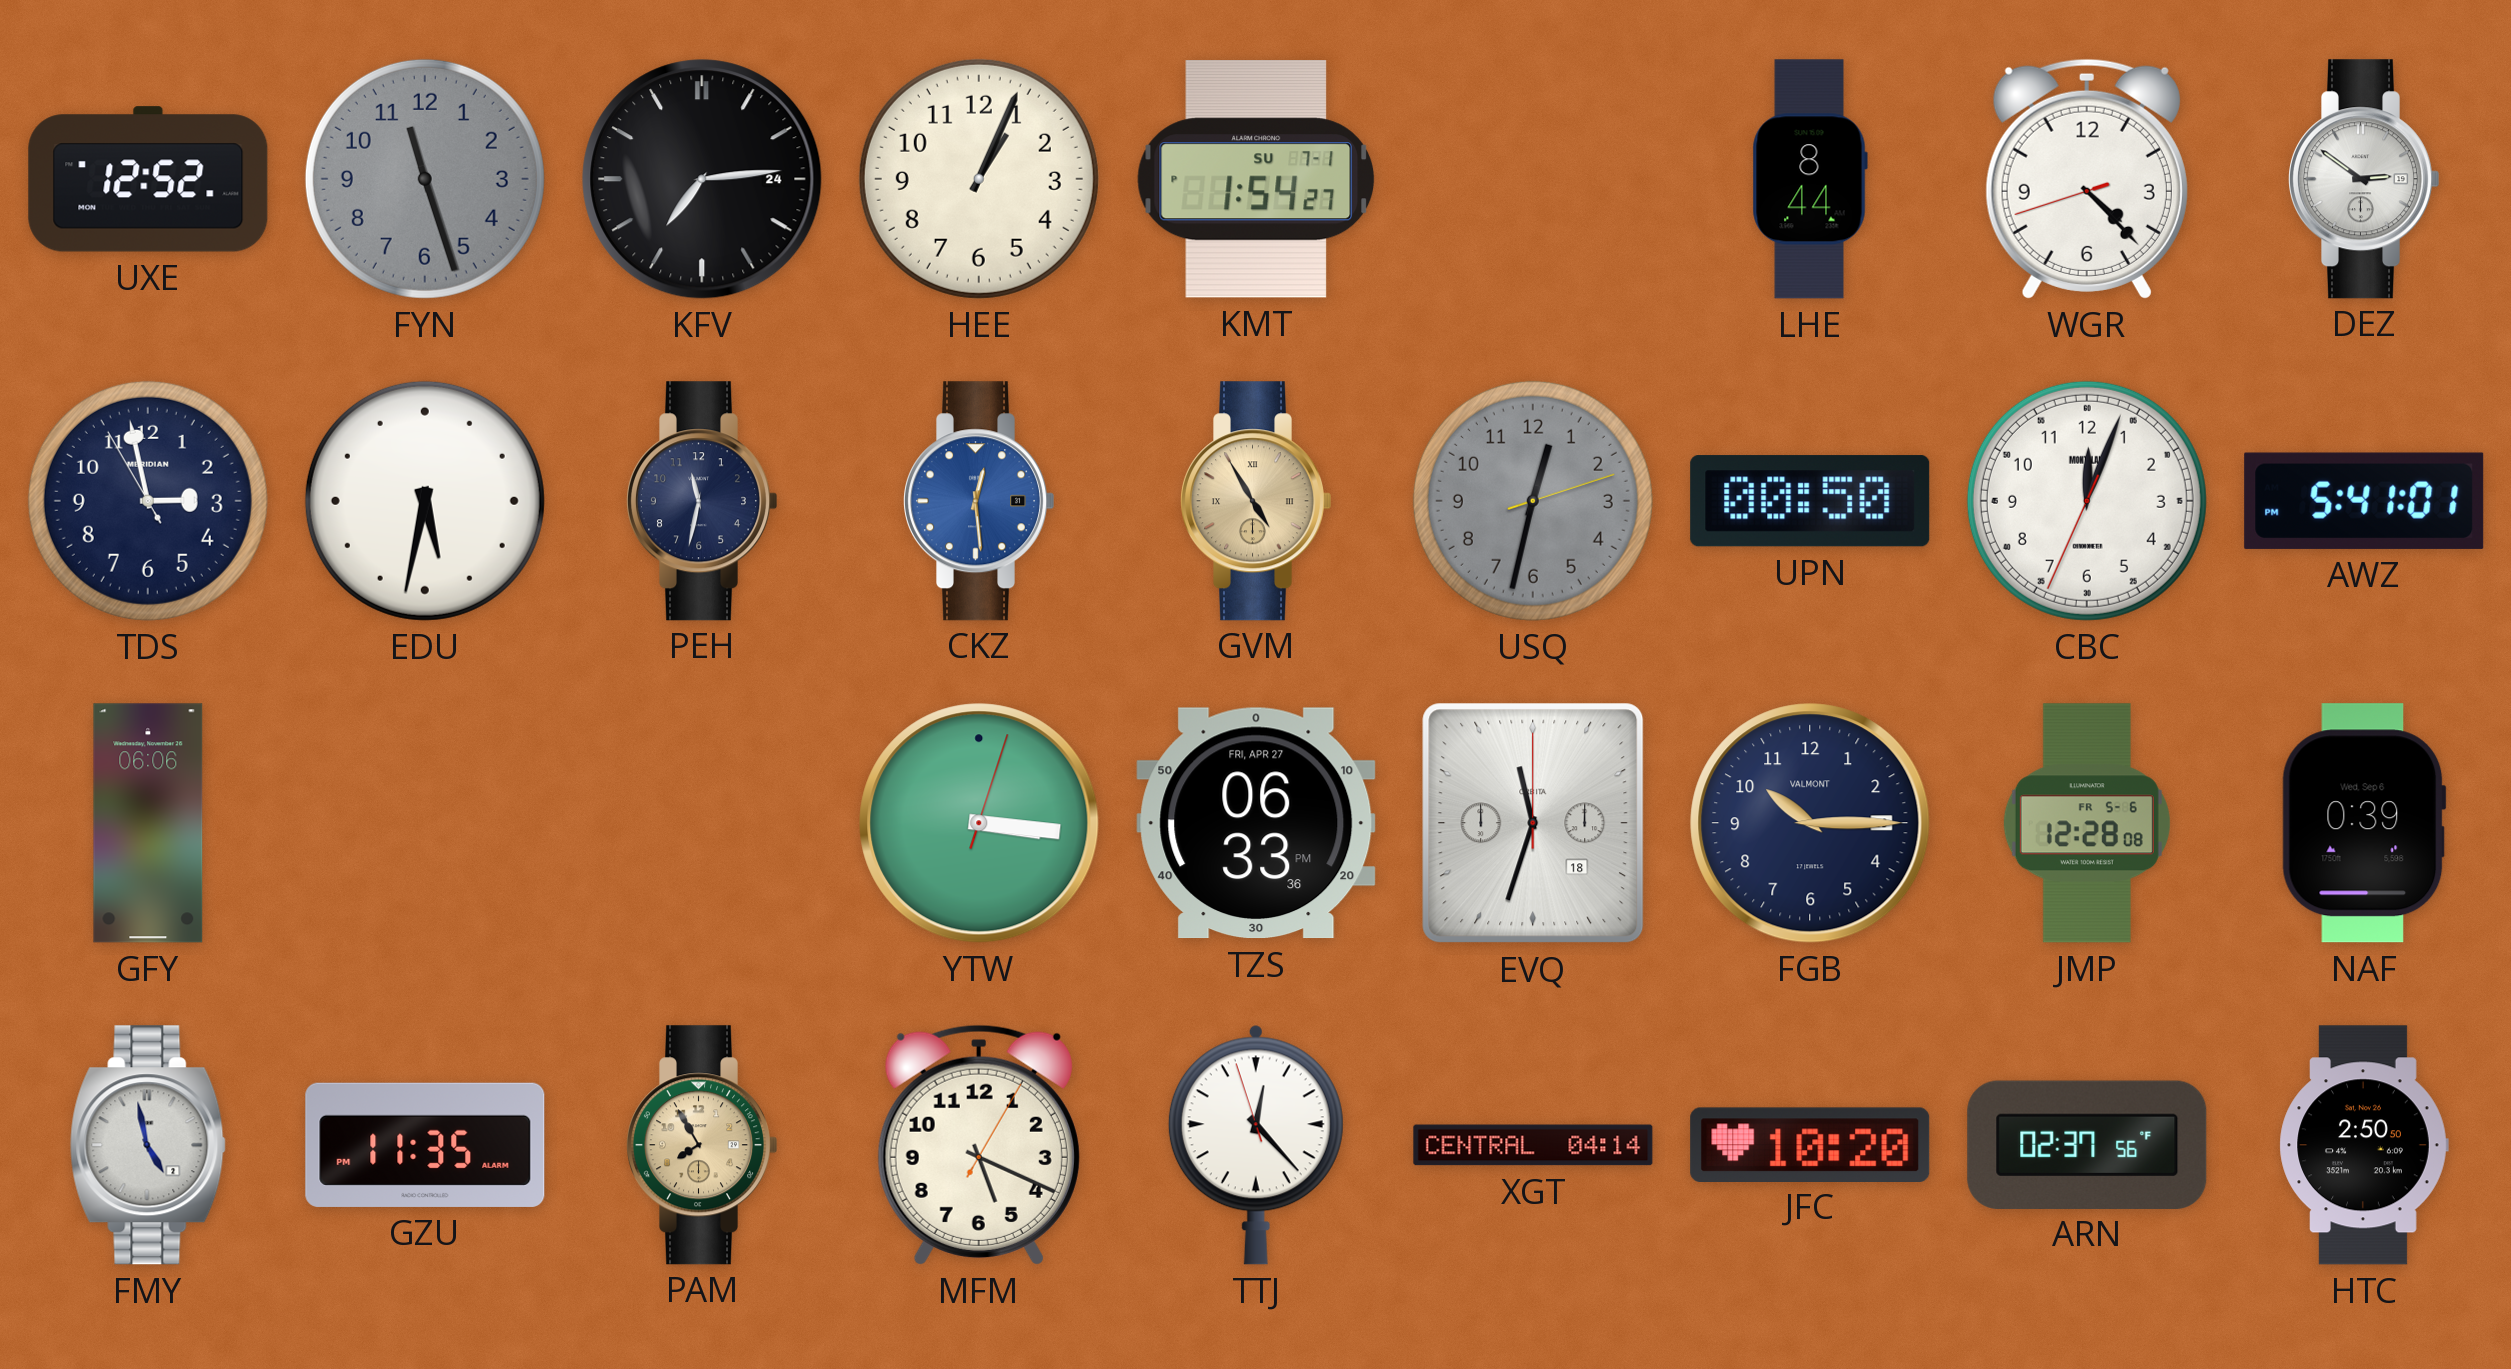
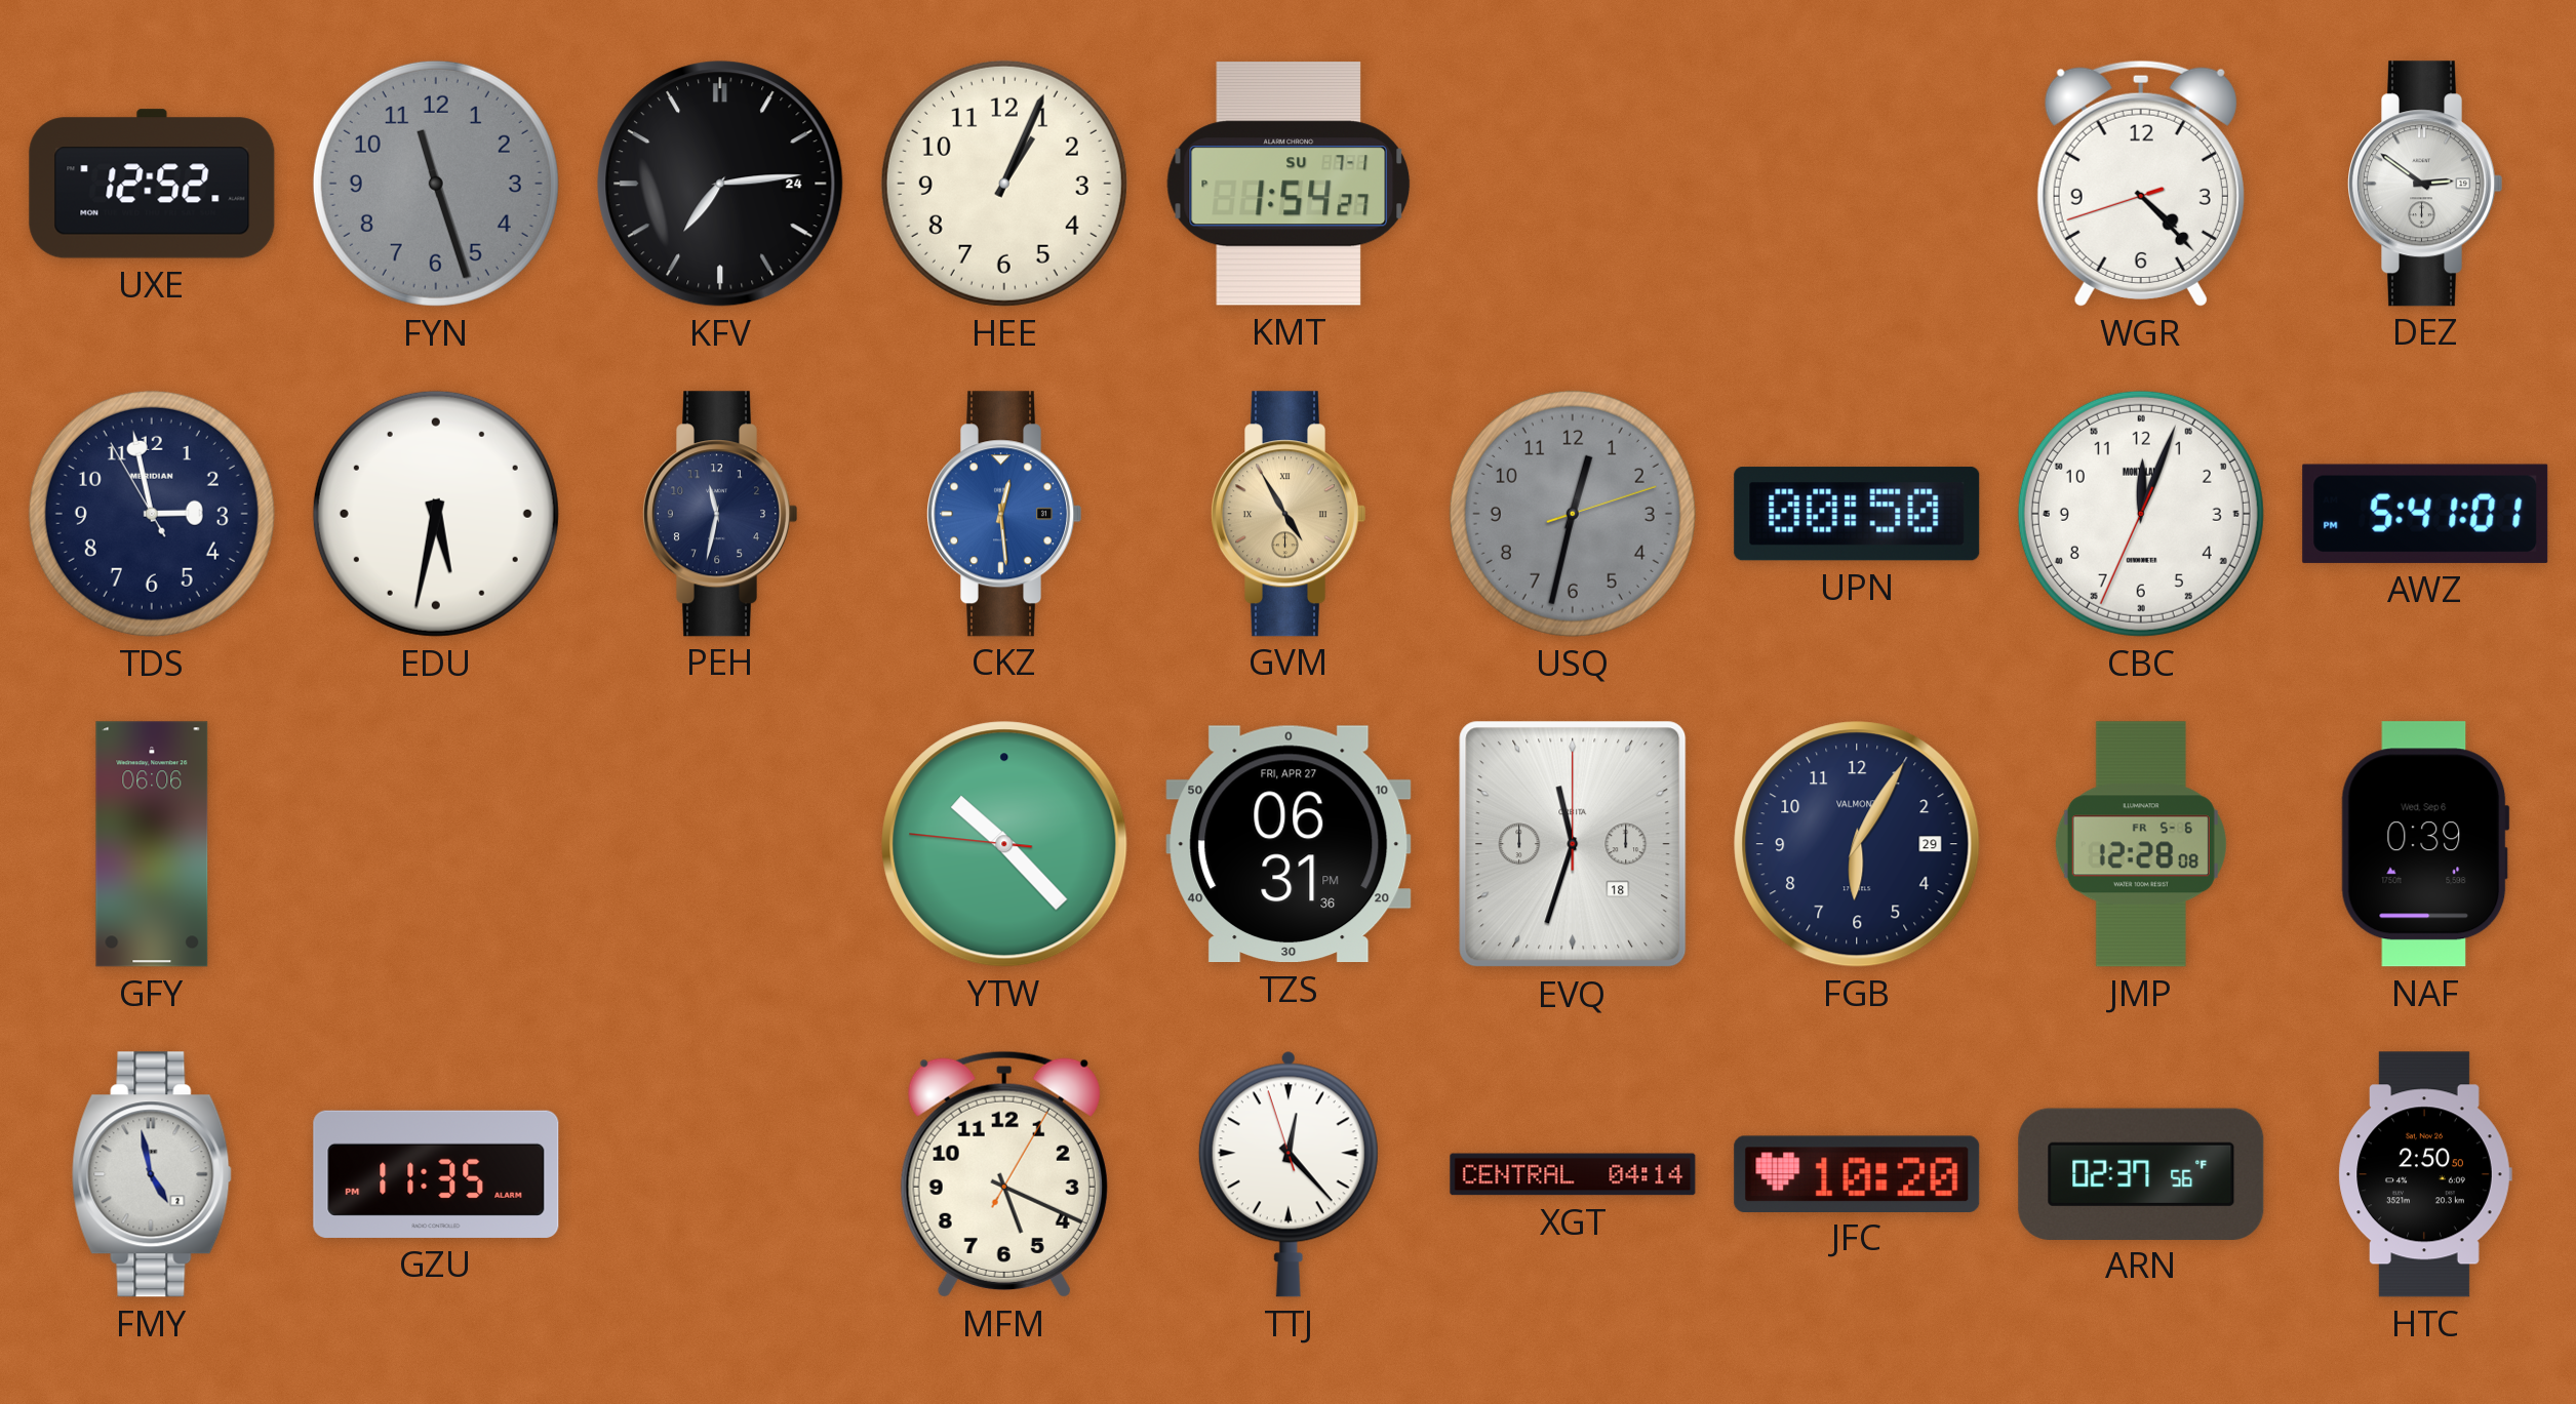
LHE: 8:44 -> none
YTW: 3:16 -> 10:22
TZS: 06:33 -> 06:31
FGB: 10:15 -> 6:05
PAM: 7:55 -> none
